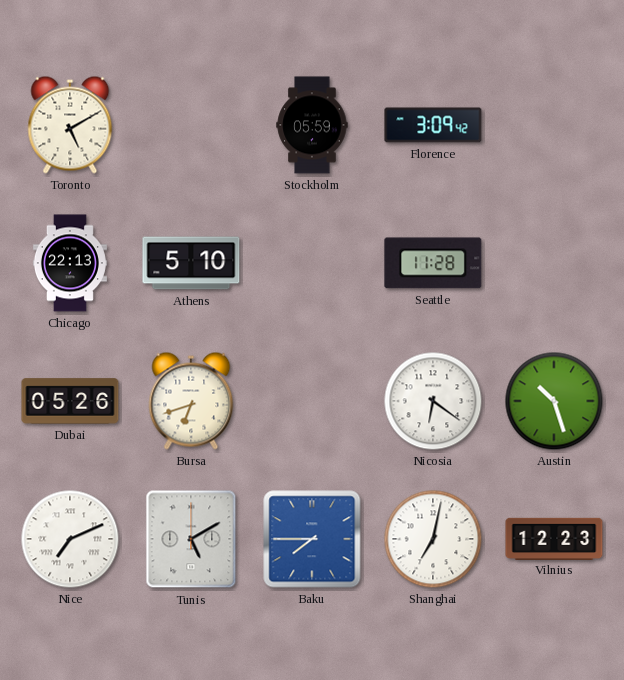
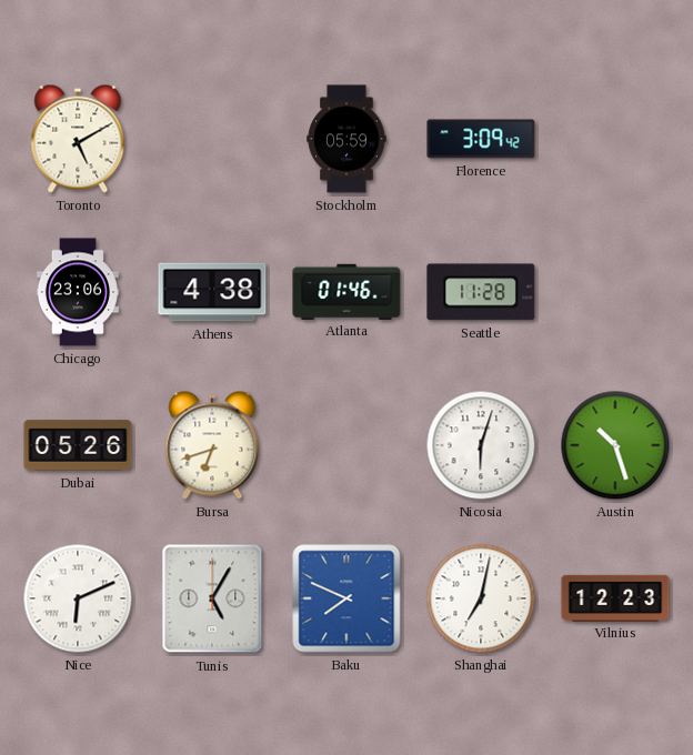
Chicago: 22:13 -> 23:06
Athens: 5:10 -> 4:38
Atlanta: none -> 01:46
Nicosia: 6:21 -> 6:03
Nice: 7:11 -> 6:11
Tunis: 5:10 -> 5:05
Baku: 7:45 -> 7:49
